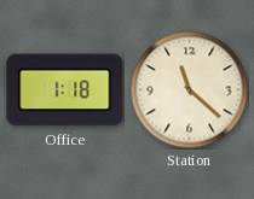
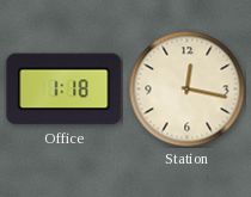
Station: 11:22 -> 12:17
